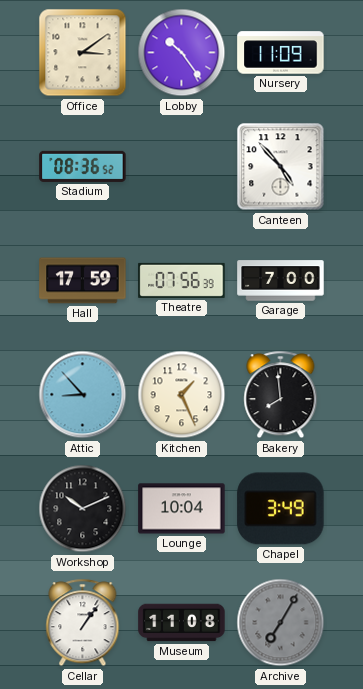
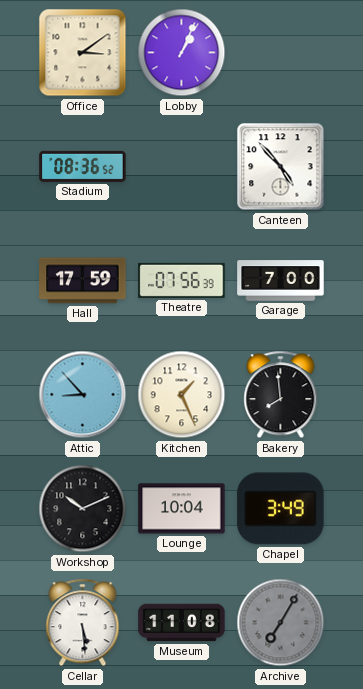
Lobby: 10:24 -> 1:04
Nursery: 11:09 -> none
Cellar: 1:06 -> 5:29
